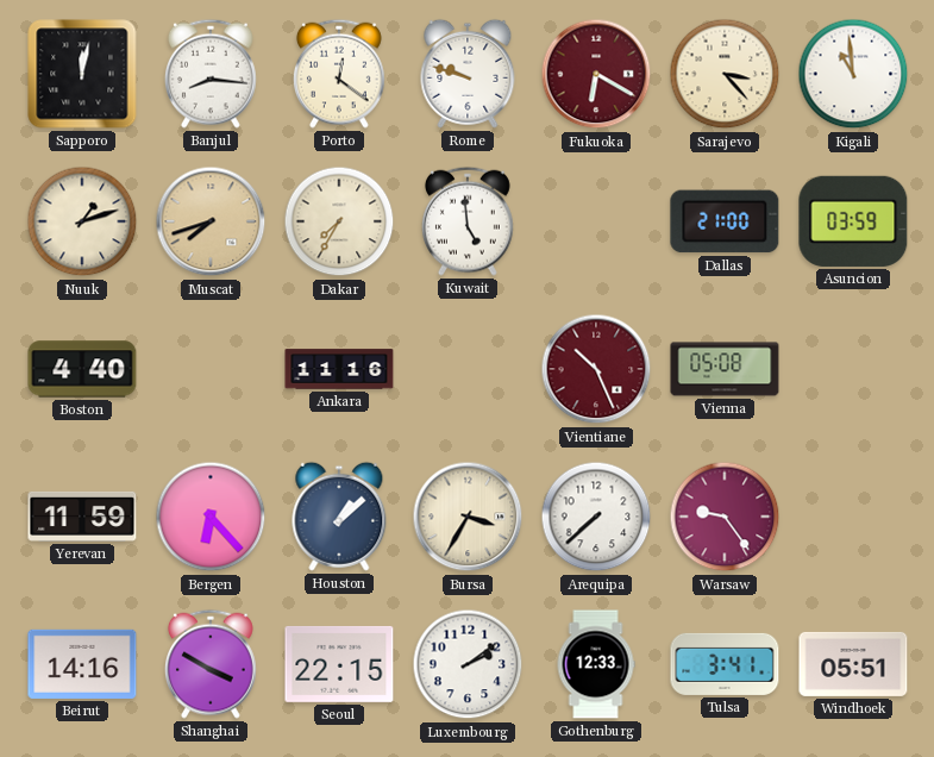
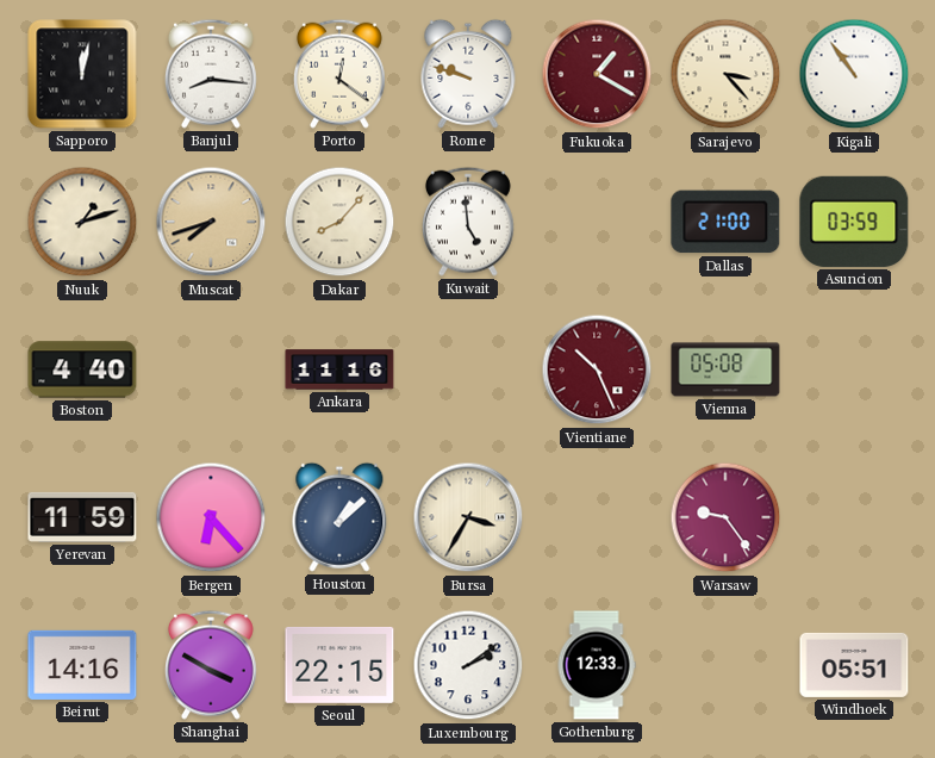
Fukuoka: 6:20 -> 1:20
Kigali: 10:59 -> 10:54
Dakar: 7:35 -> 8:07
Arequipa: 7:38 -> none
Tulsa: 3:41 -> none
